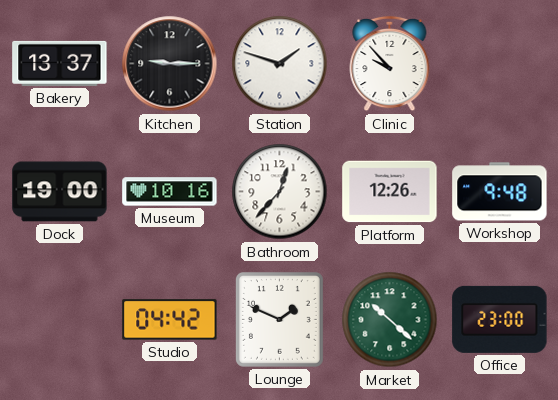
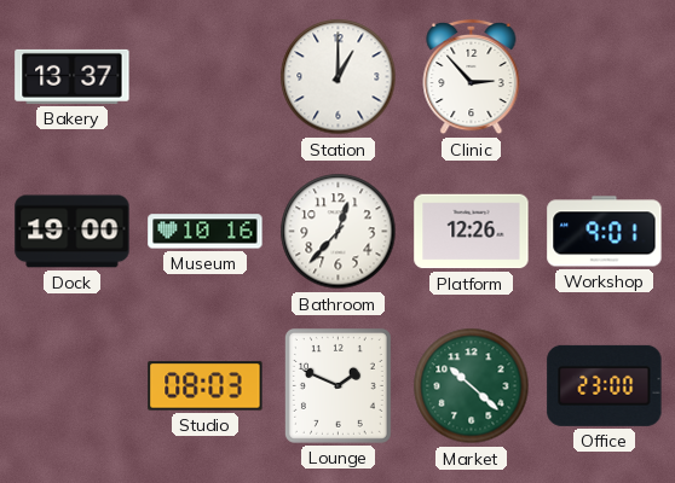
Kitchen: 9:15 -> none
Station: 1:48 -> 1:00
Clinic: 9:53 -> 2:53
Workshop: 9:48 -> 9:01
Studio: 04:42 -> 08:03
